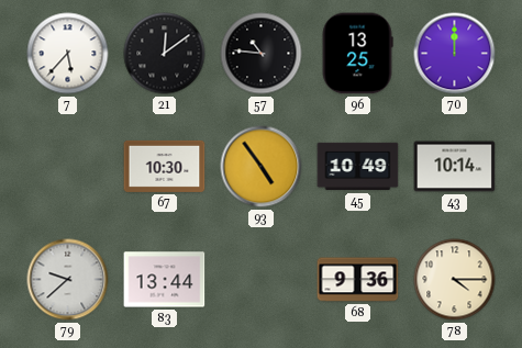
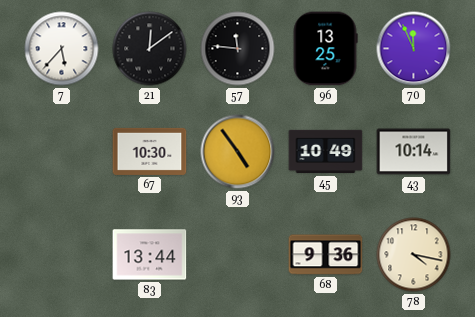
57: 10:46 -> 11:46
70: 12:00 -> 11:56
79: 9:38 -> none
78: 4:15 -> 4:17
